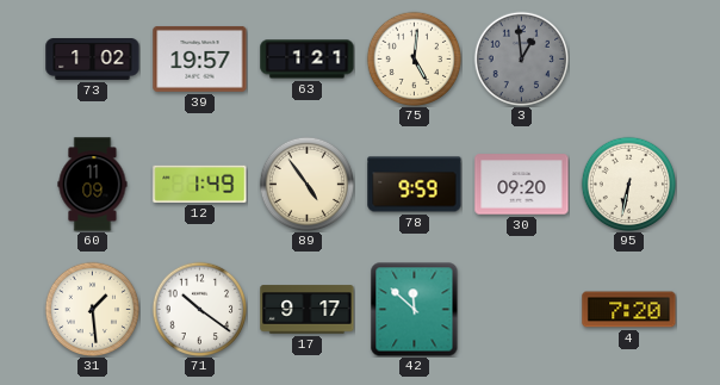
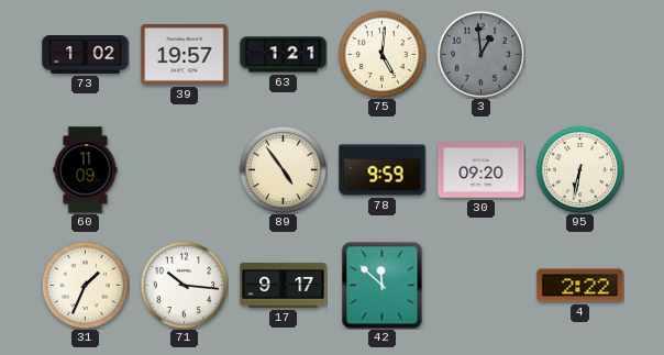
12: 1:49 -> none
31: 1:29 -> 1:34
71: 10:21 -> 10:16
4: 7:20 -> 2:22
